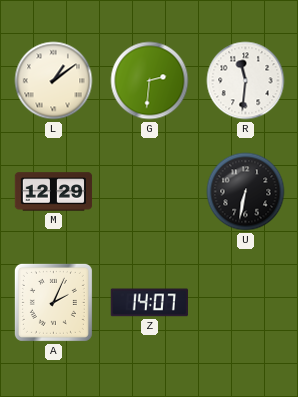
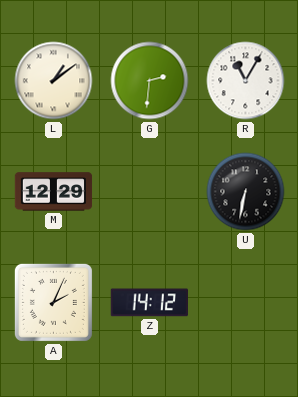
R: 11:31 -> 11:05
Z: 14:07 -> 14:12
